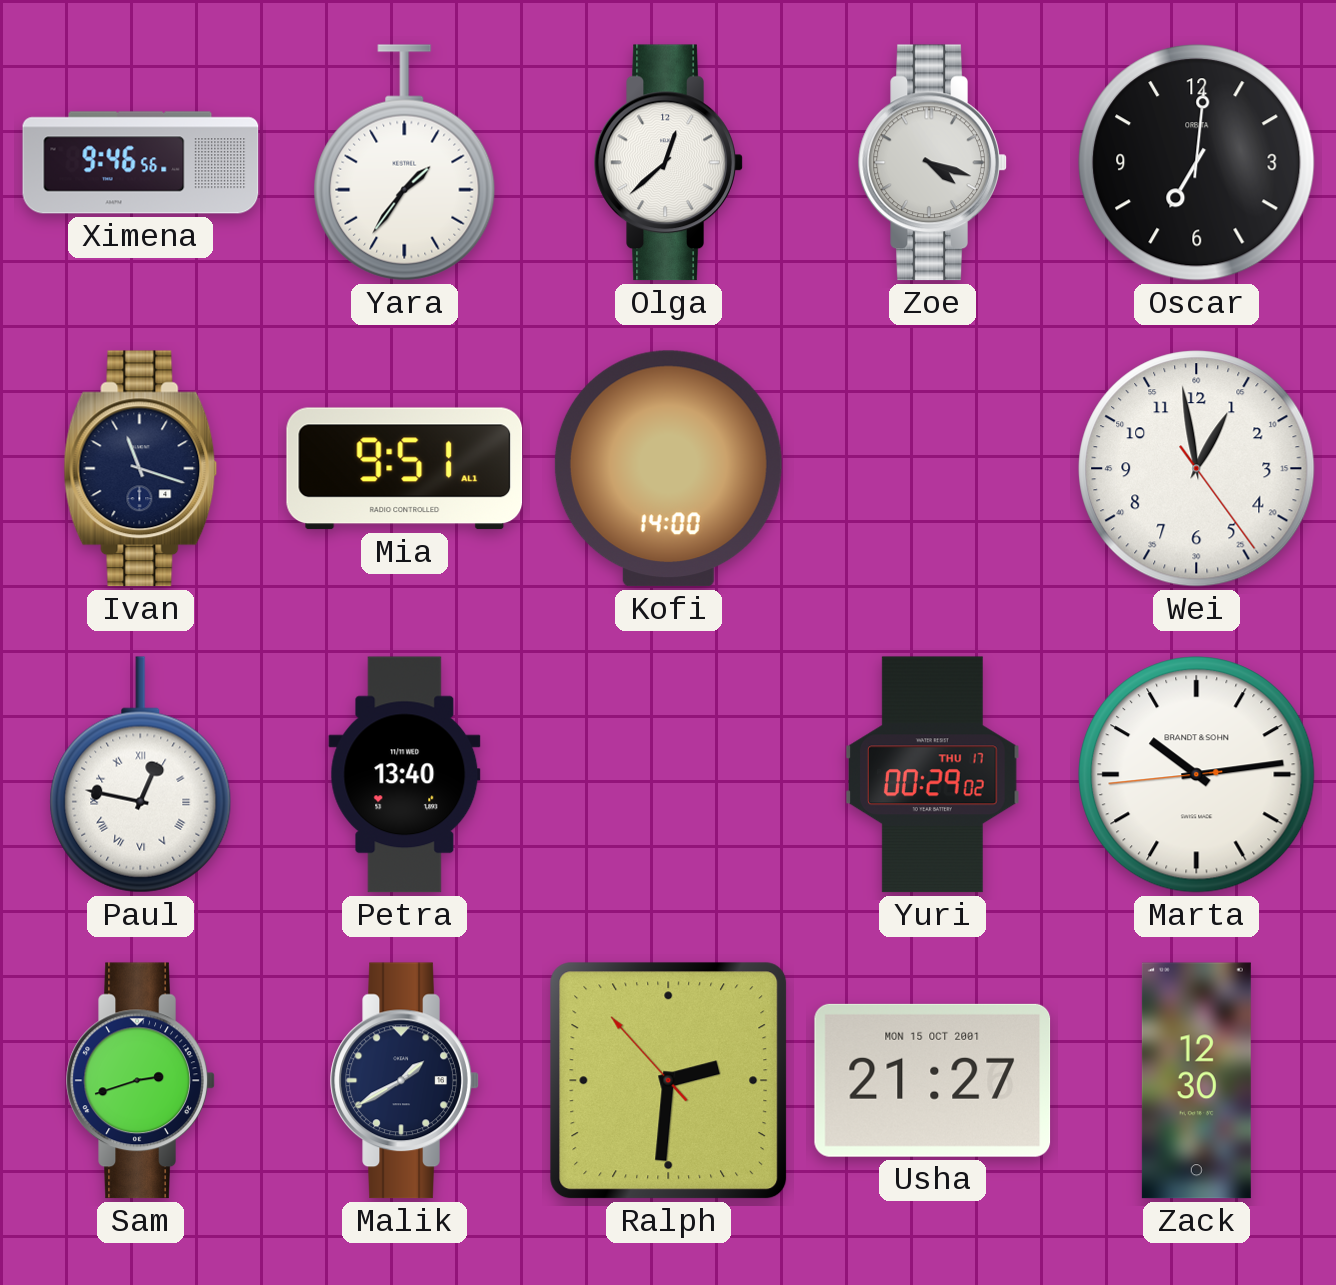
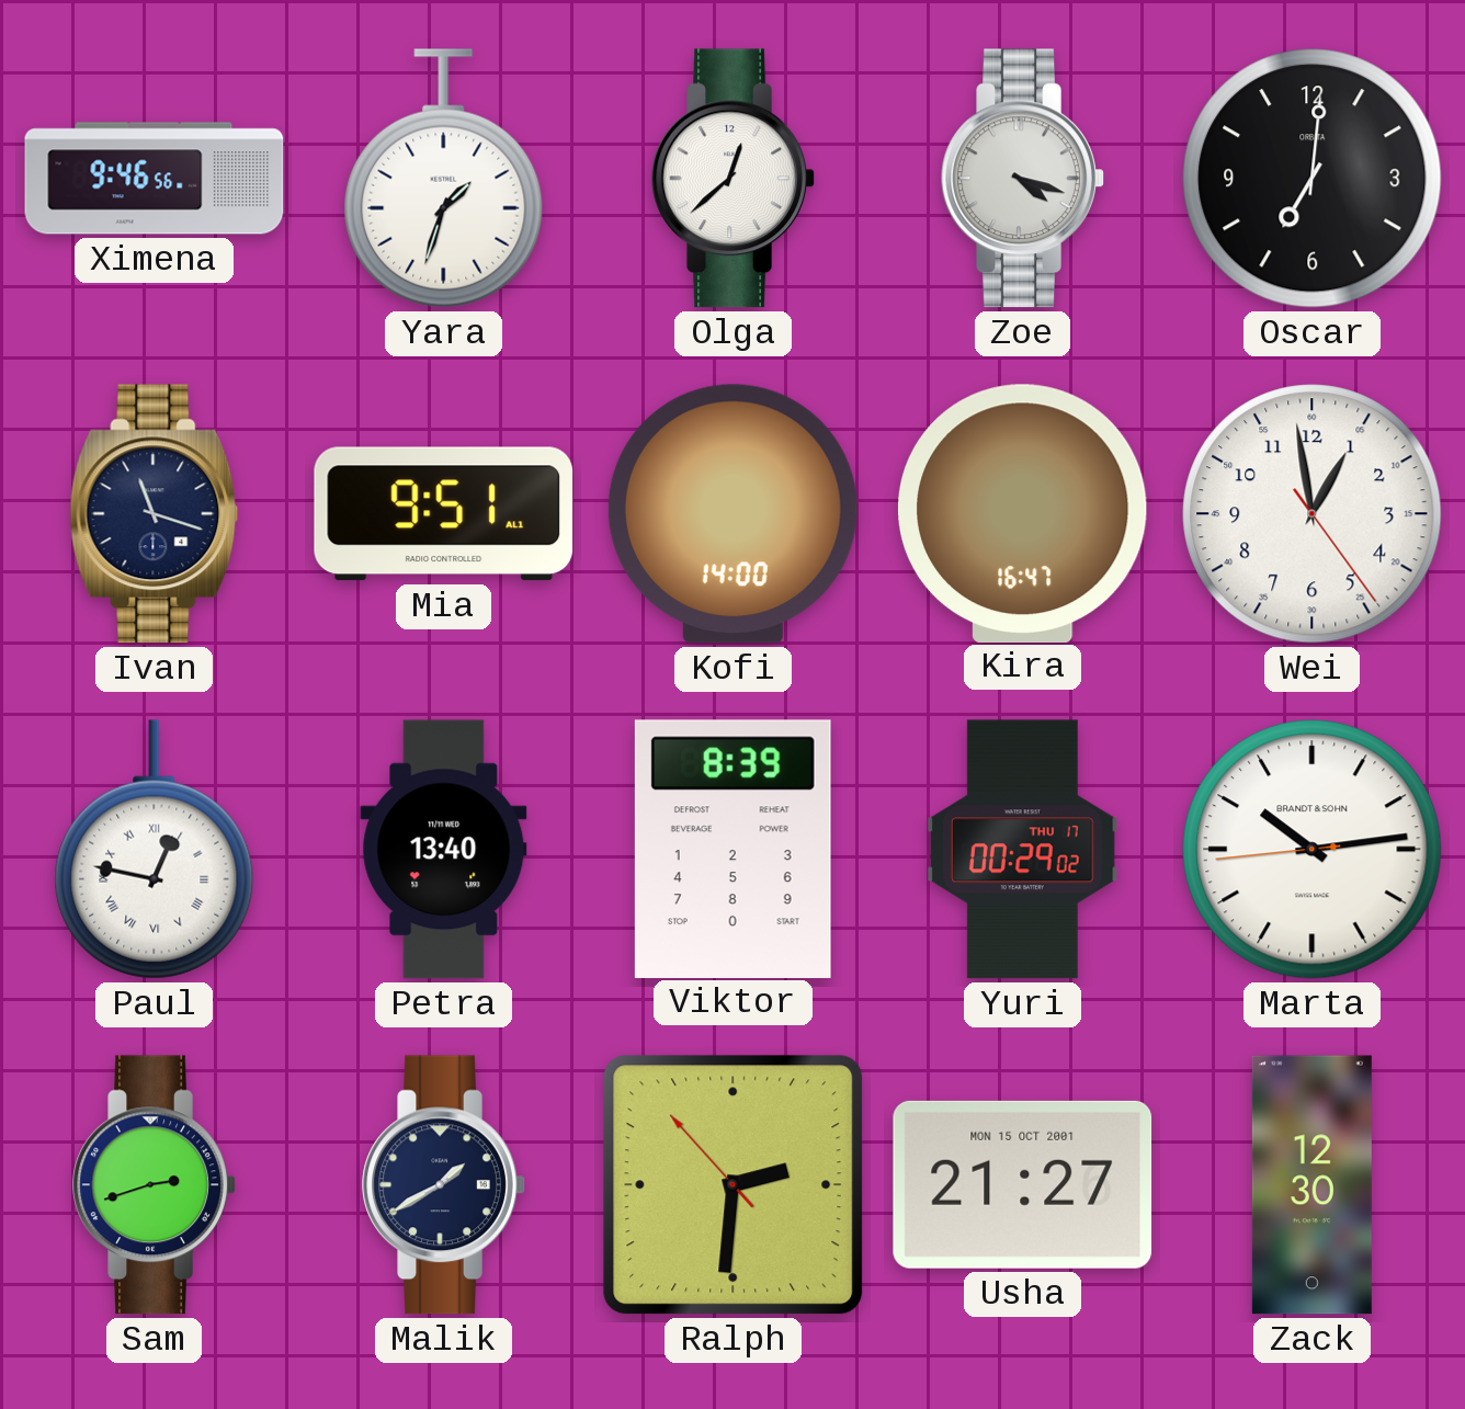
Yara: 1:36 -> 1:33
Kira: none -> 16:47
Viktor: none -> 8:39
